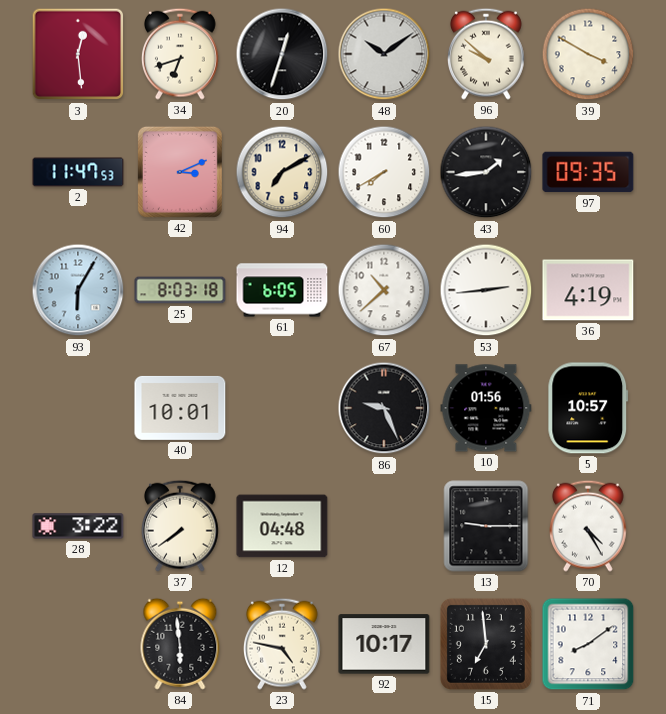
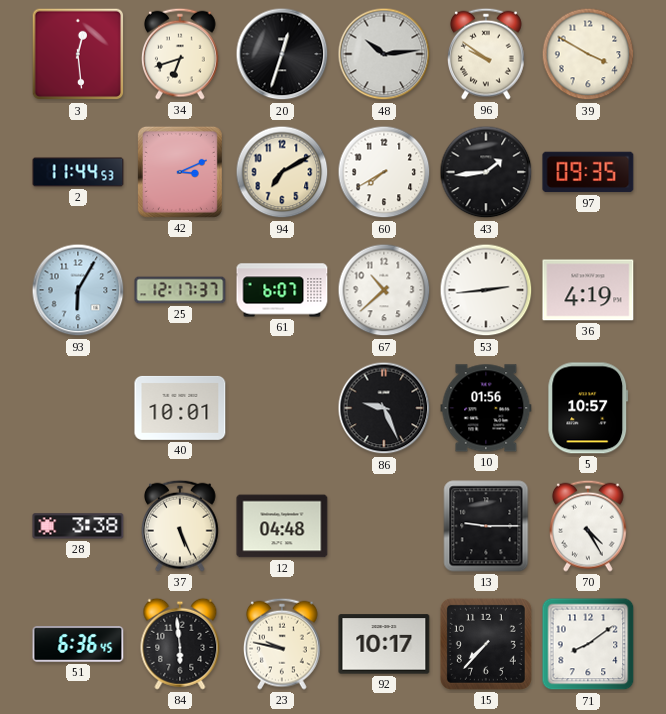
48: 10:09 -> 10:14
96: 9:52 -> 9:51
2: 11:47 -> 11:44
25: 8:03 -> 12:17
61: 6:05 -> 6:07
28: 3:22 -> 3:38
37: 7:39 -> 5:26
51: none -> 6:36
23: 4:47 -> 9:47
15: 6:59 -> 7:37
